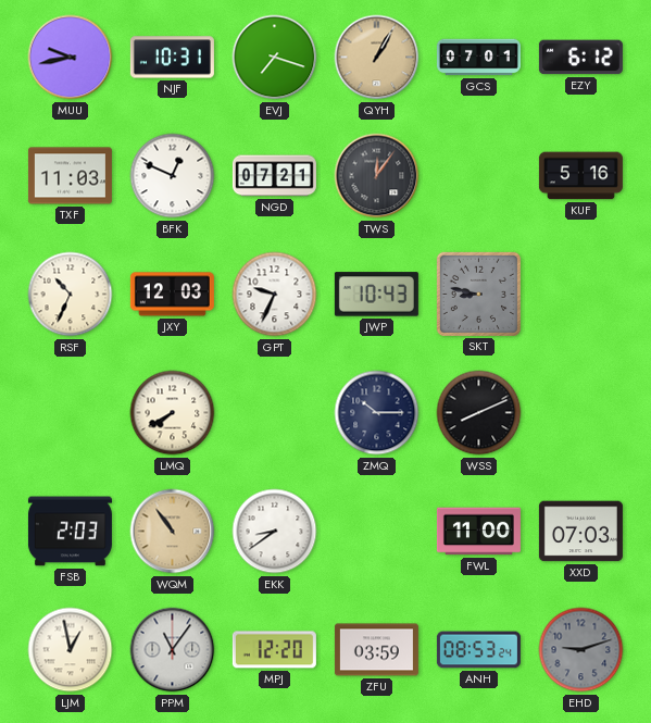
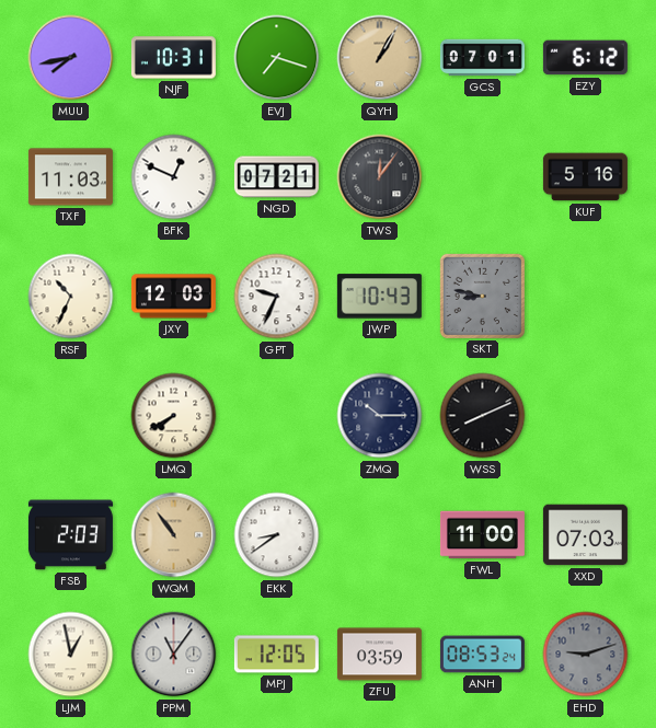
MUU: 9:43 -> 7:43
MPJ: 12:20 -> 12:05
